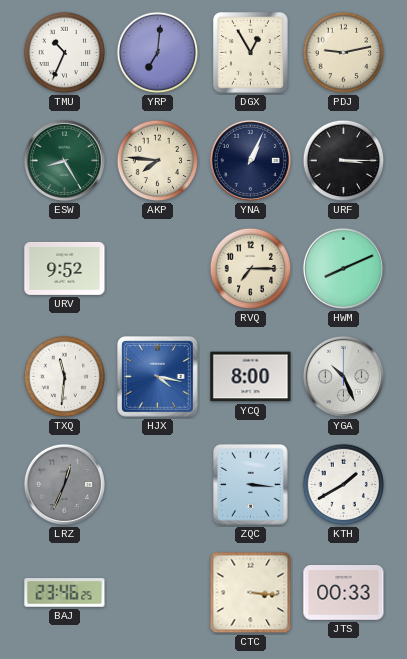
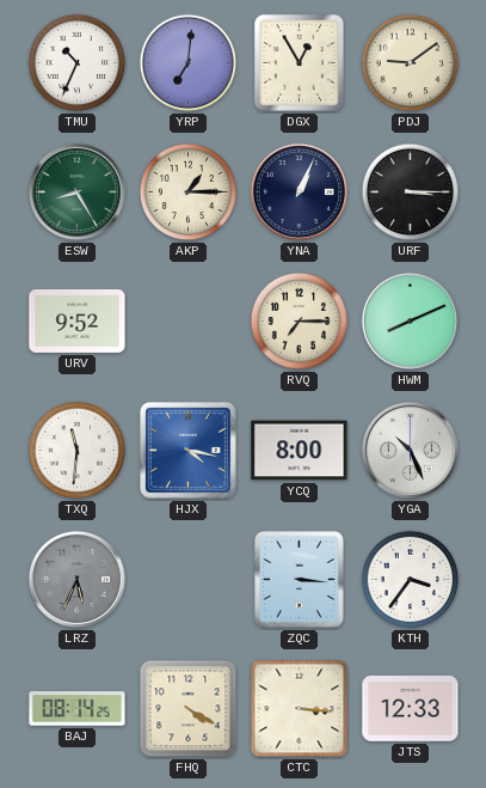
PDJ: 9:13 -> 9:09
AKP: 7:46 -> 1:15
LRZ: 12:34 -> 5:34
KTH: 1:40 -> 3:36
BAJ: 23:46 -> 08:14
FHQ: none -> 4:20
JTS: 00:33 -> 12:33
